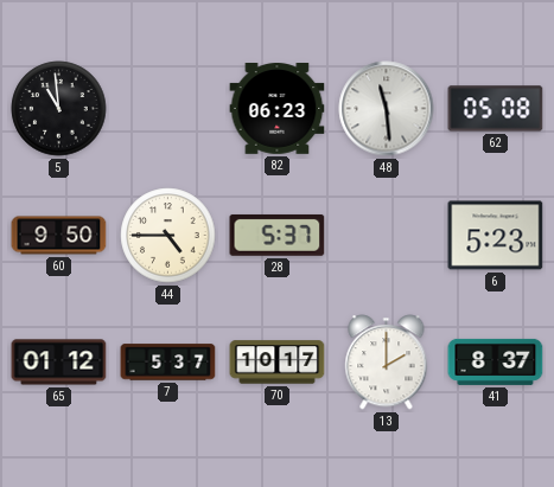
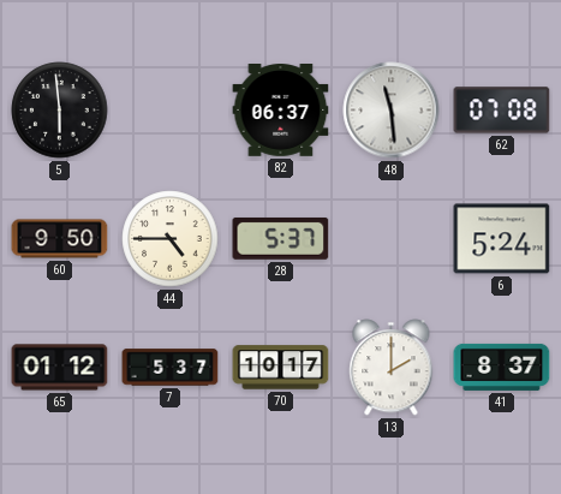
5: 10:59 -> 5:59
82: 06:23 -> 06:37
62: 05:08 -> 07:08
6: 5:23 -> 5:24
